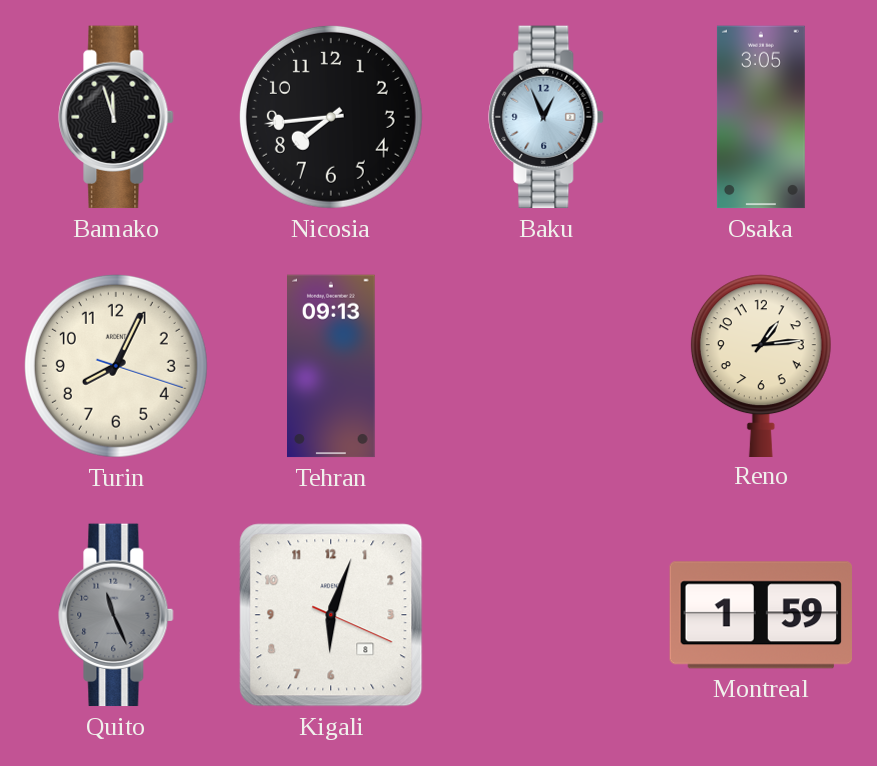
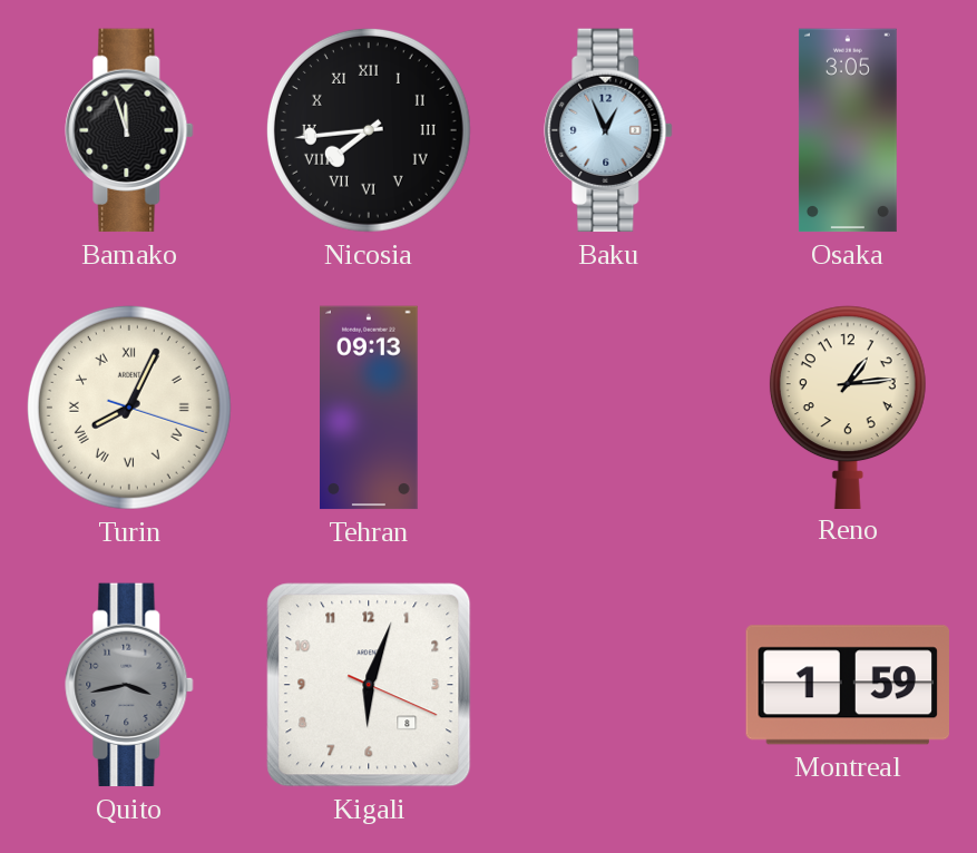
Nicosia numerals: Arabic -> Roman
Turin numerals: Arabic -> Roman
Quito: 11:26 -> 3:43
